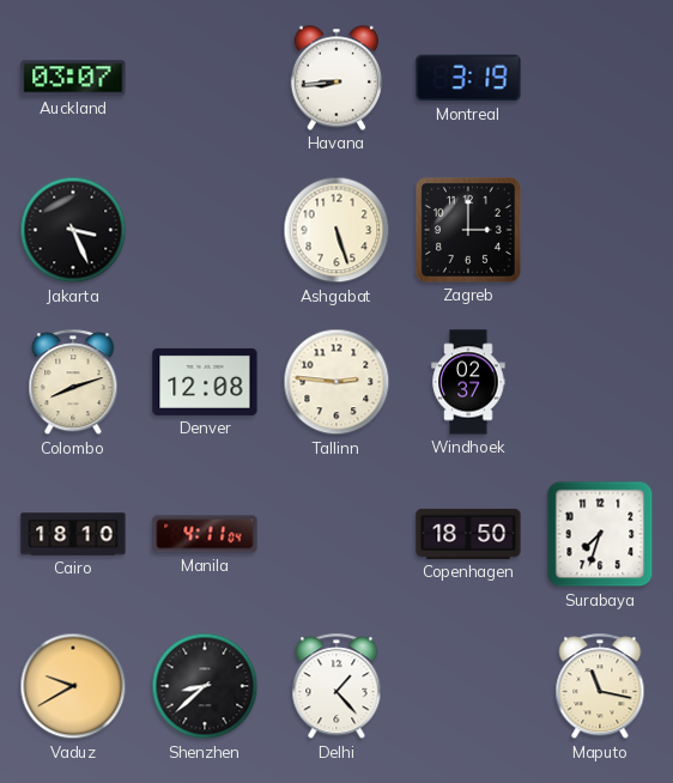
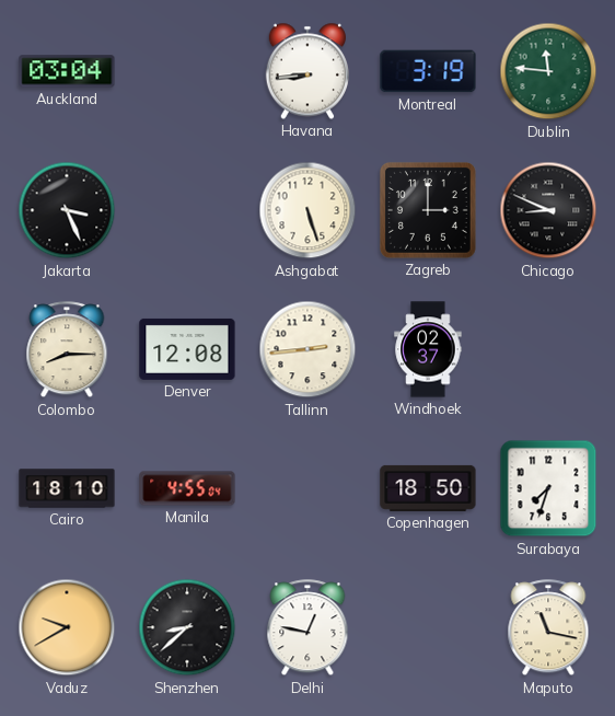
Auckland: 03:07 -> 03:04
Dublin: none -> 11:46
Chicago: none -> 8:49
Colombo: 8:12 -> 8:15
Tallinn: 2:46 -> 2:44
Manila: 4:11 -> 4:55
Delhi: 1:23 -> 12:47
